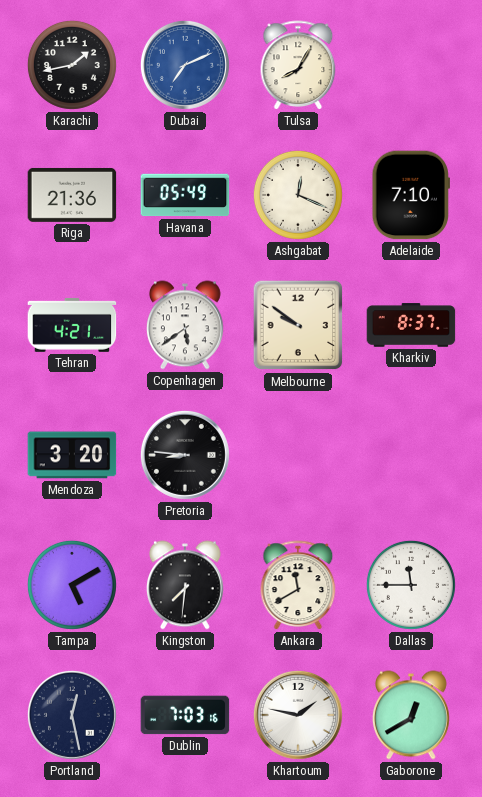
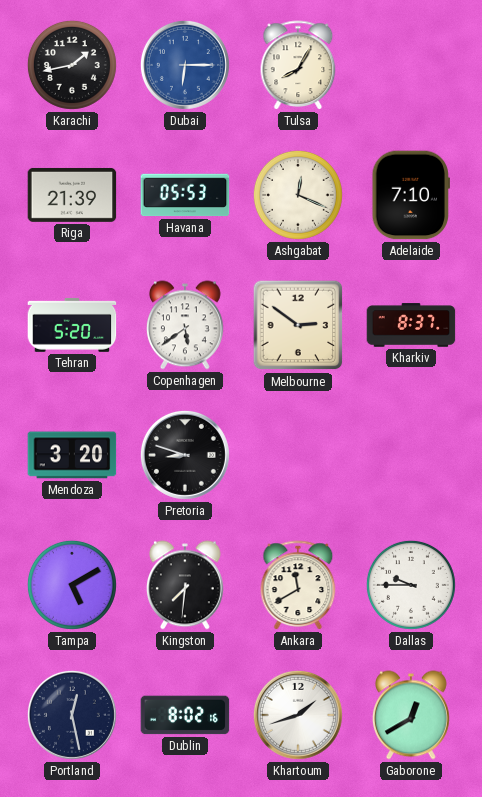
Dubai: 7:11 -> 6:15
Riga: 21:36 -> 21:39
Havana: 05:49 -> 05:53
Tehran: 4:21 -> 5:20
Melbourne: 9:51 -> 2:51
Pretoria: 8:46 -> 8:48
Dallas: 11:45 -> 9:45
Dublin: 7:03 -> 8:02
Khartoum: 1:47 -> 1:42
